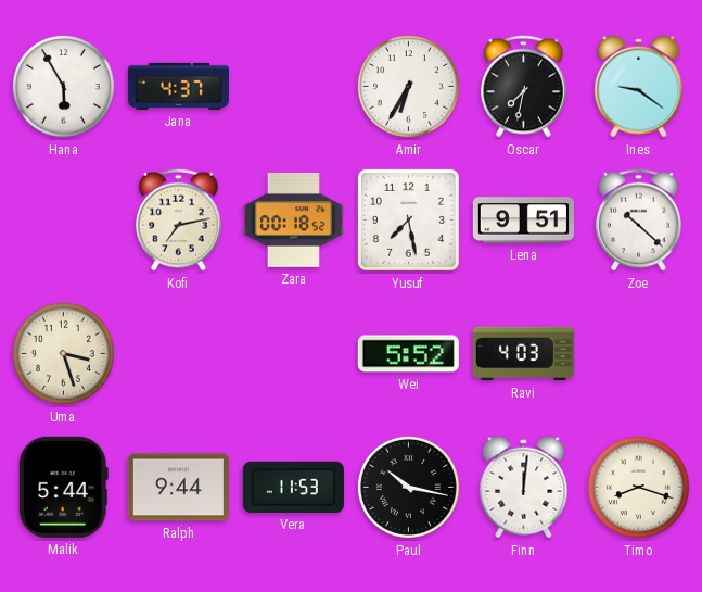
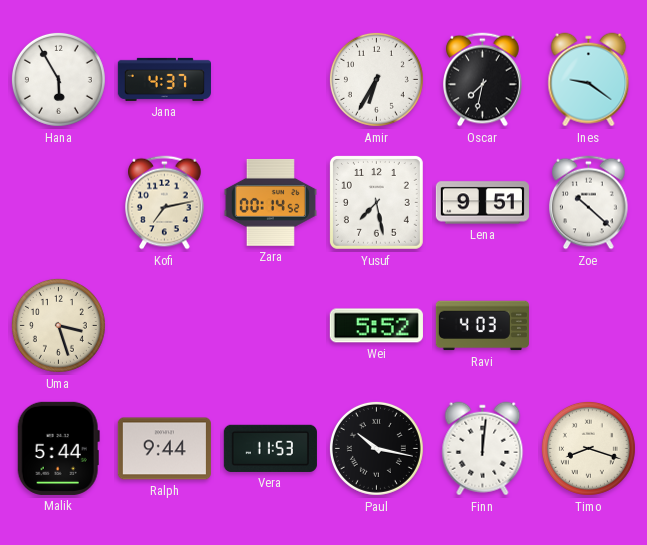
Zara: 00:18 -> 00:14
